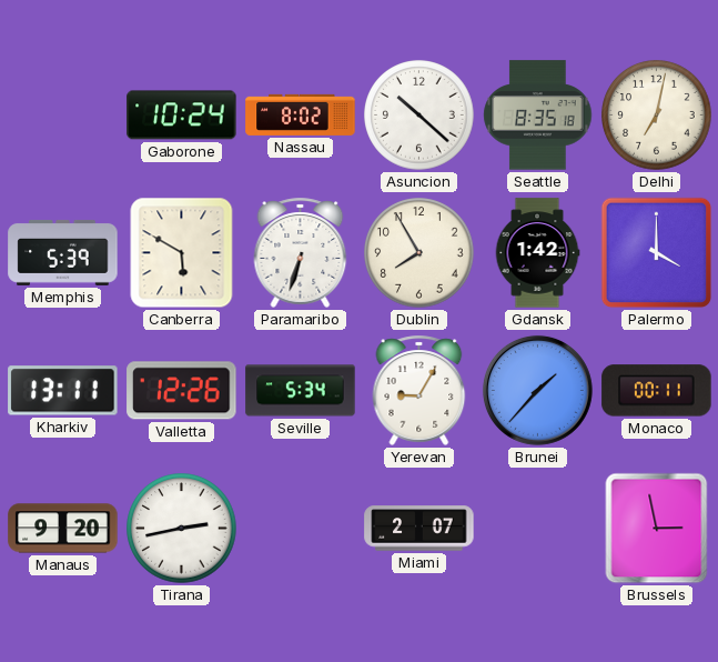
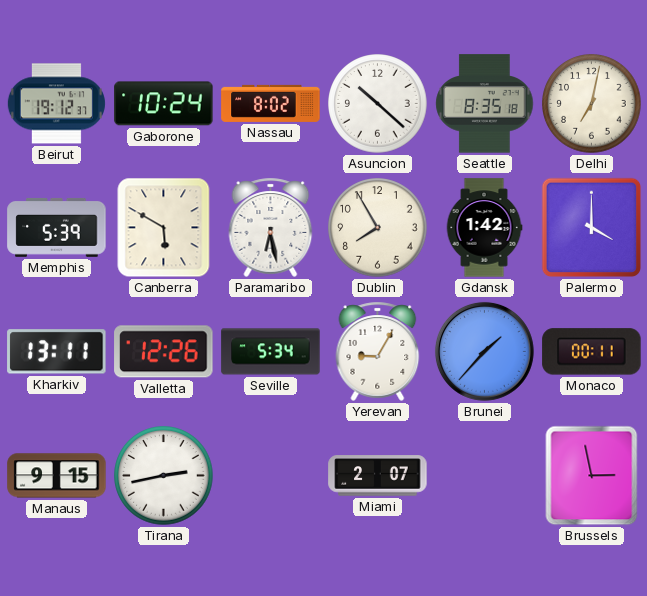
Beirut: none -> 19:12
Paramaribo: 6:33 -> 6:28
Manaus: 9:20 -> 9:15
